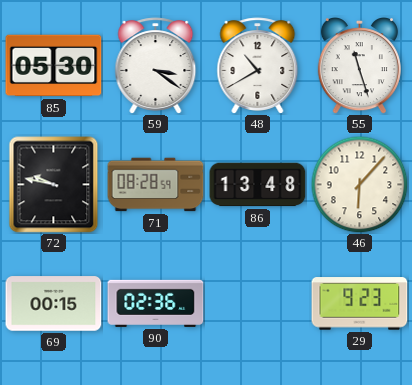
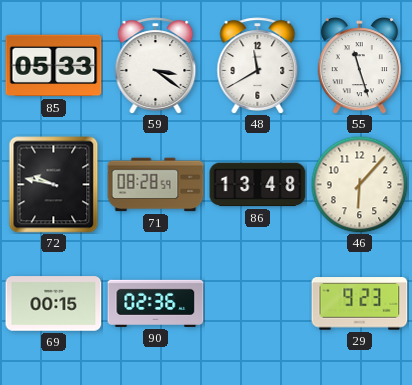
85: 05:30 -> 05:33
48: 10:40 -> 11:40
